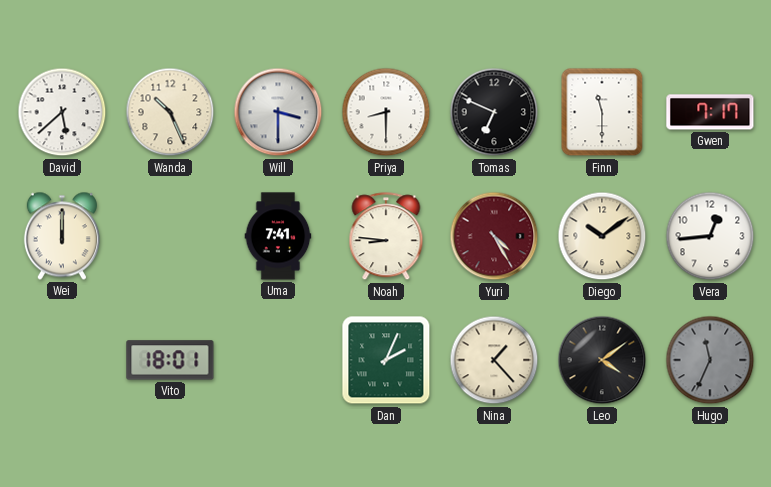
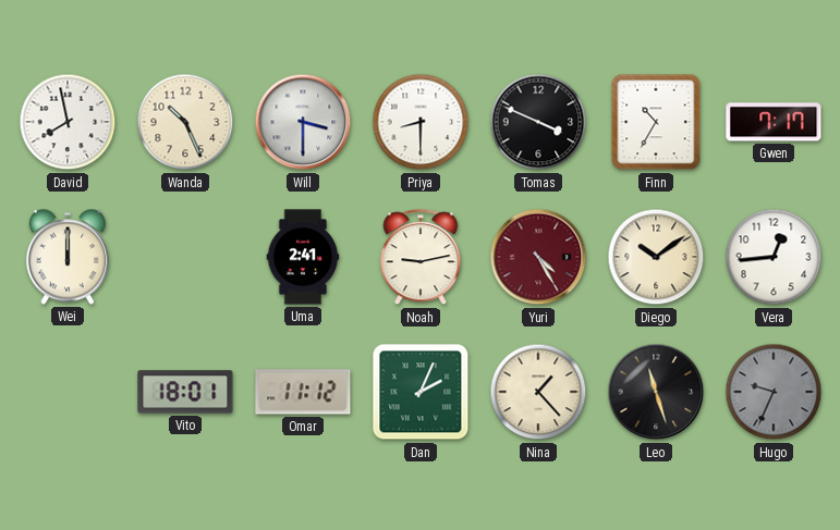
David: 5:38 -> 7:58
Tomas: 6:49 -> 3:49
Finn: 11:30 -> 10:35
Uma: 7:41 -> 2:41
Noah: 8:46 -> 9:13
Omar: none -> 11:12
Leo: 4:09 -> 11:27
Hugo: 11:34 -> 9:34
